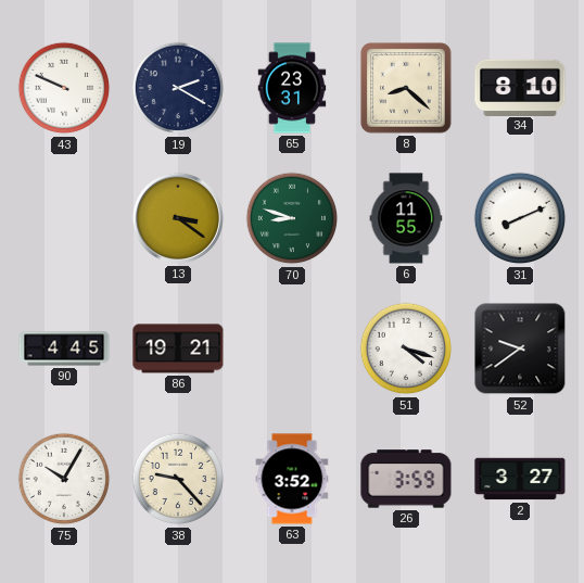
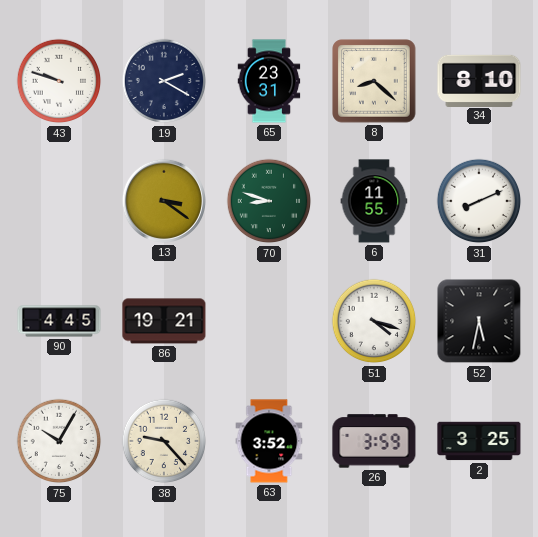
43: 9:49 -> 9:48
52: 9:39 -> 5:32
2: 3:27 -> 3:25
